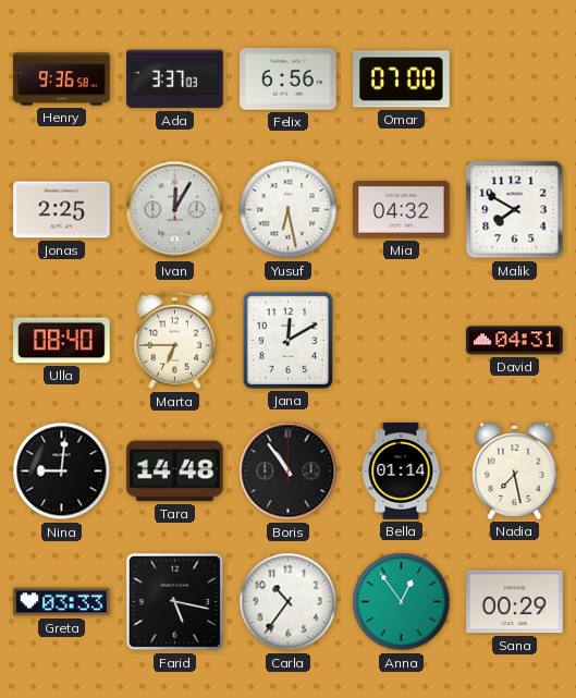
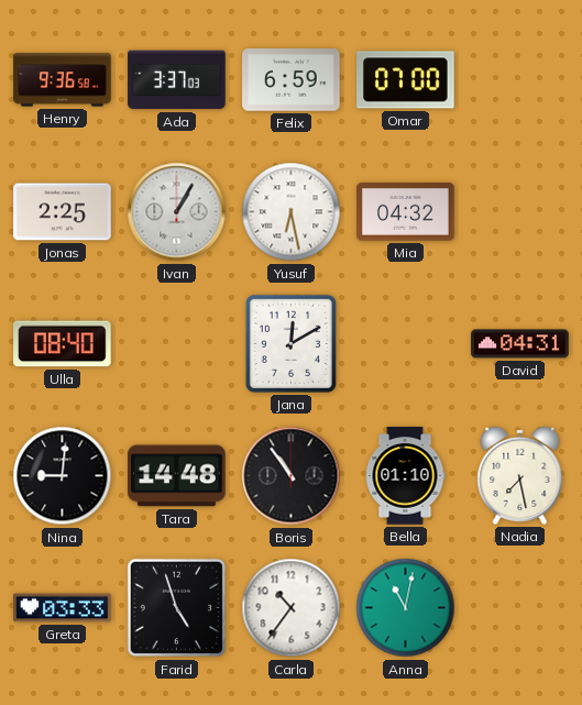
Felix: 6:56 -> 6:59
Ivan: 12:05 -> 1:05
Malik: 7:50 -> none
Marta: 6:45 -> none
Bella: 01:14 -> 01:10
Farid: 5:17 -> 4:57
Anna: 12:54 -> 11:02
Sana: 00:29 -> none
